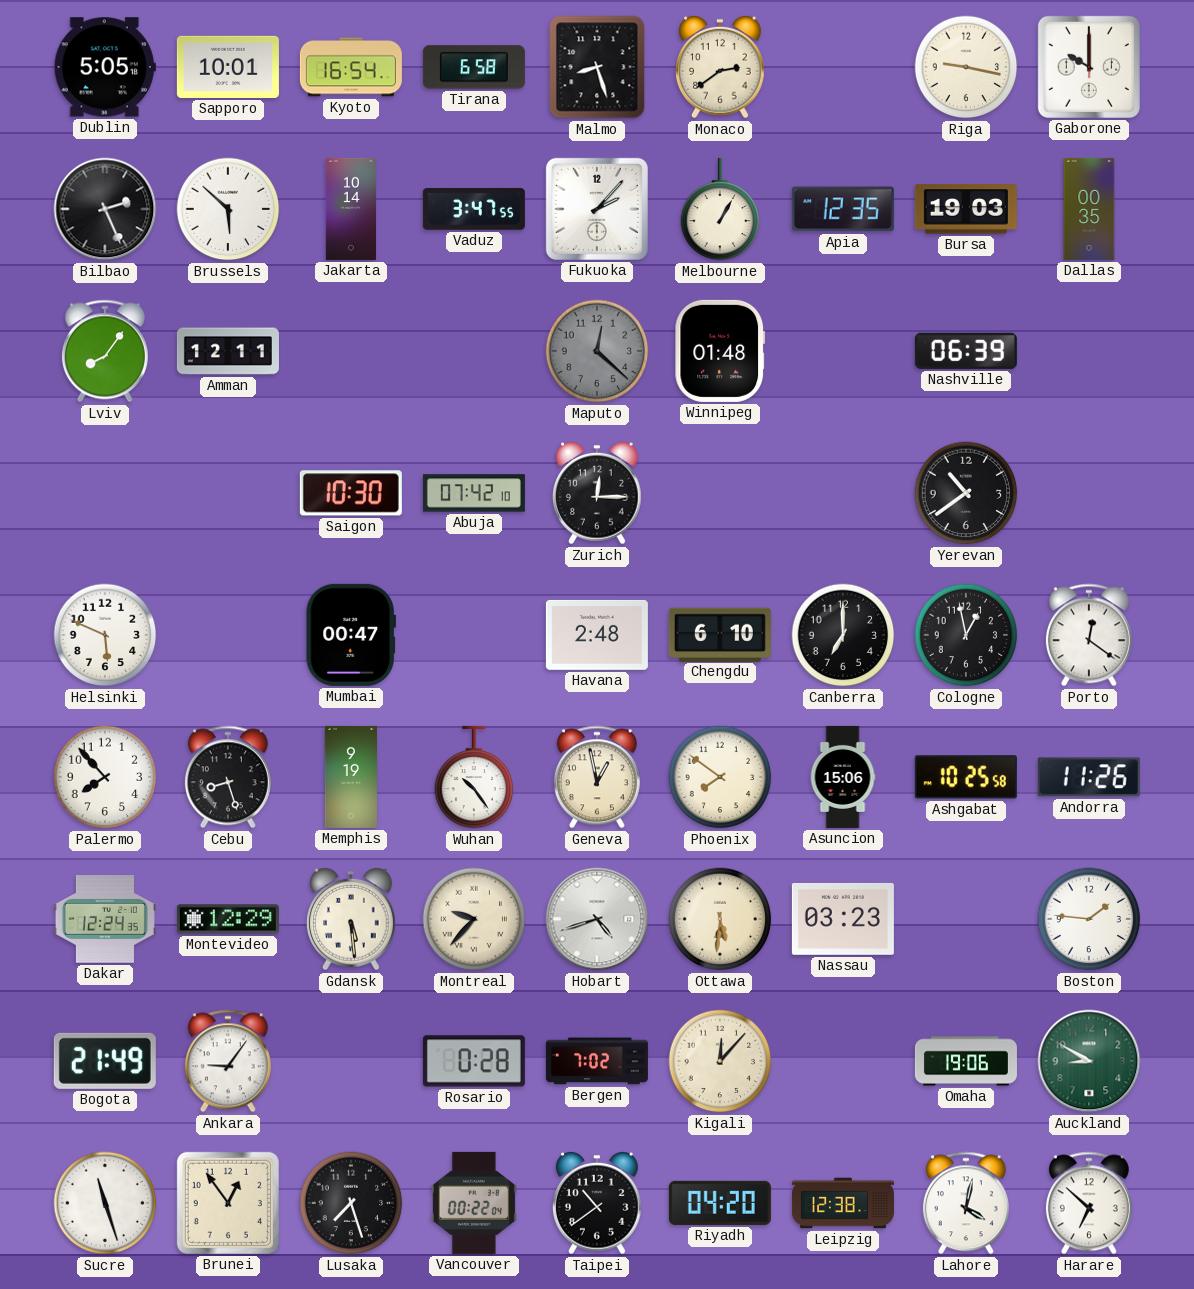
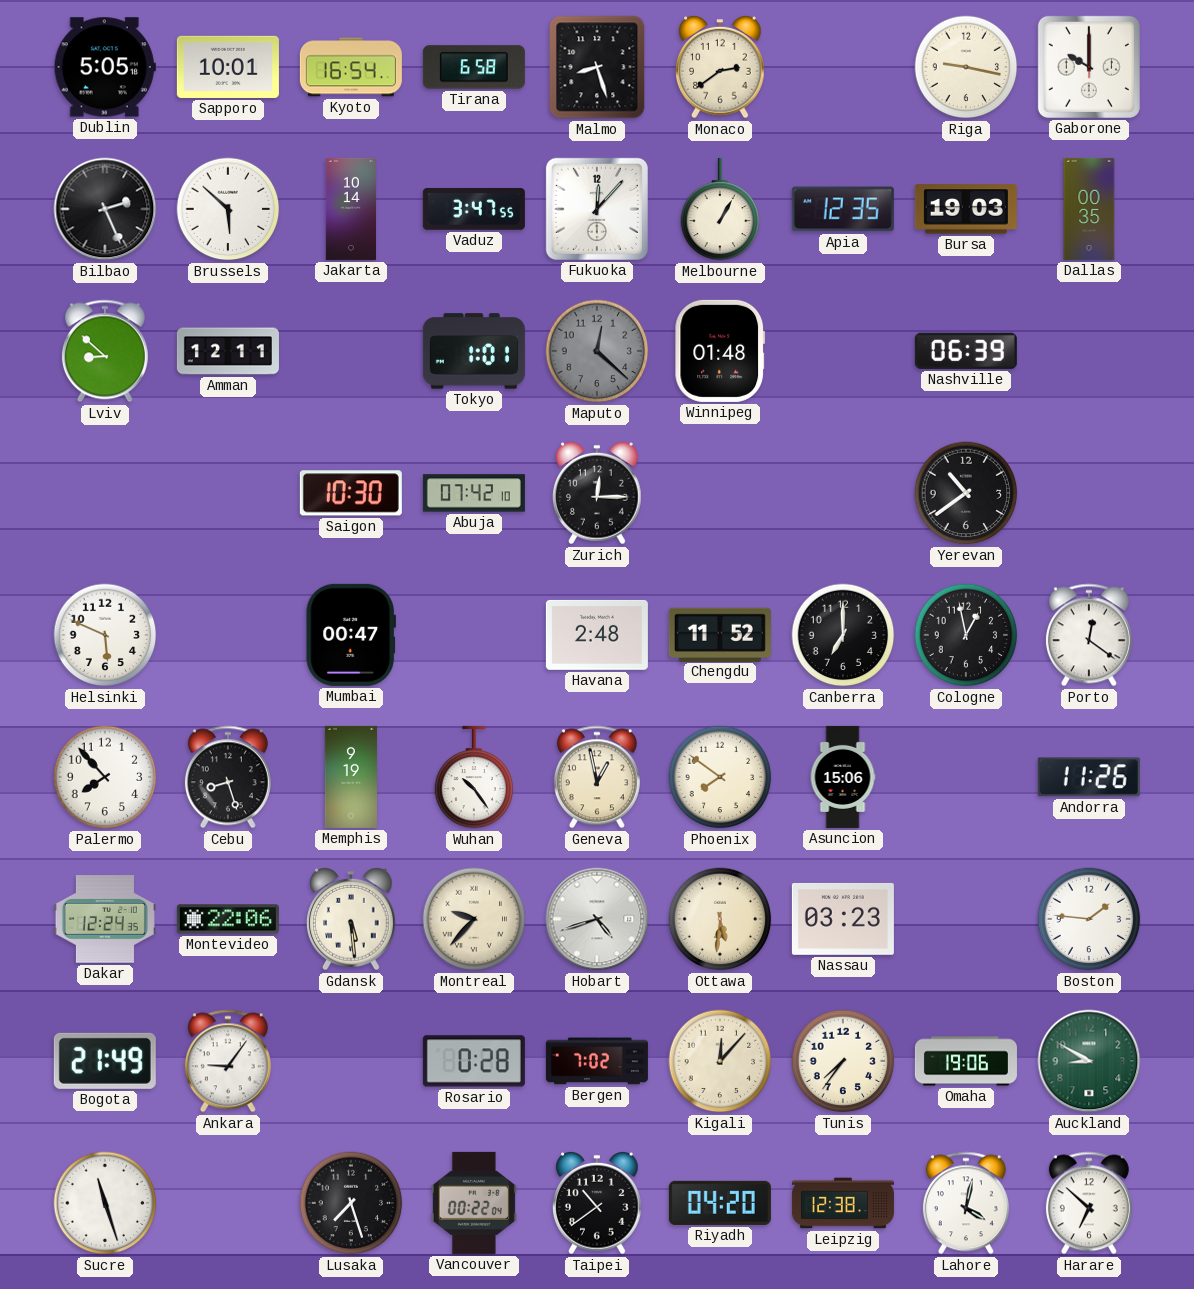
Fukuoka: 2:07 -> 12:07
Lviv: 8:06 -> 8:52
Tokyo: none -> 1:01
Chengdu: 6:10 -> 11:52
Ashgabat: 10:25 -> none
Montevideo: 12:29 -> 22:06
Tunis: none -> 7:36
Brunei: 12:54 -> none
